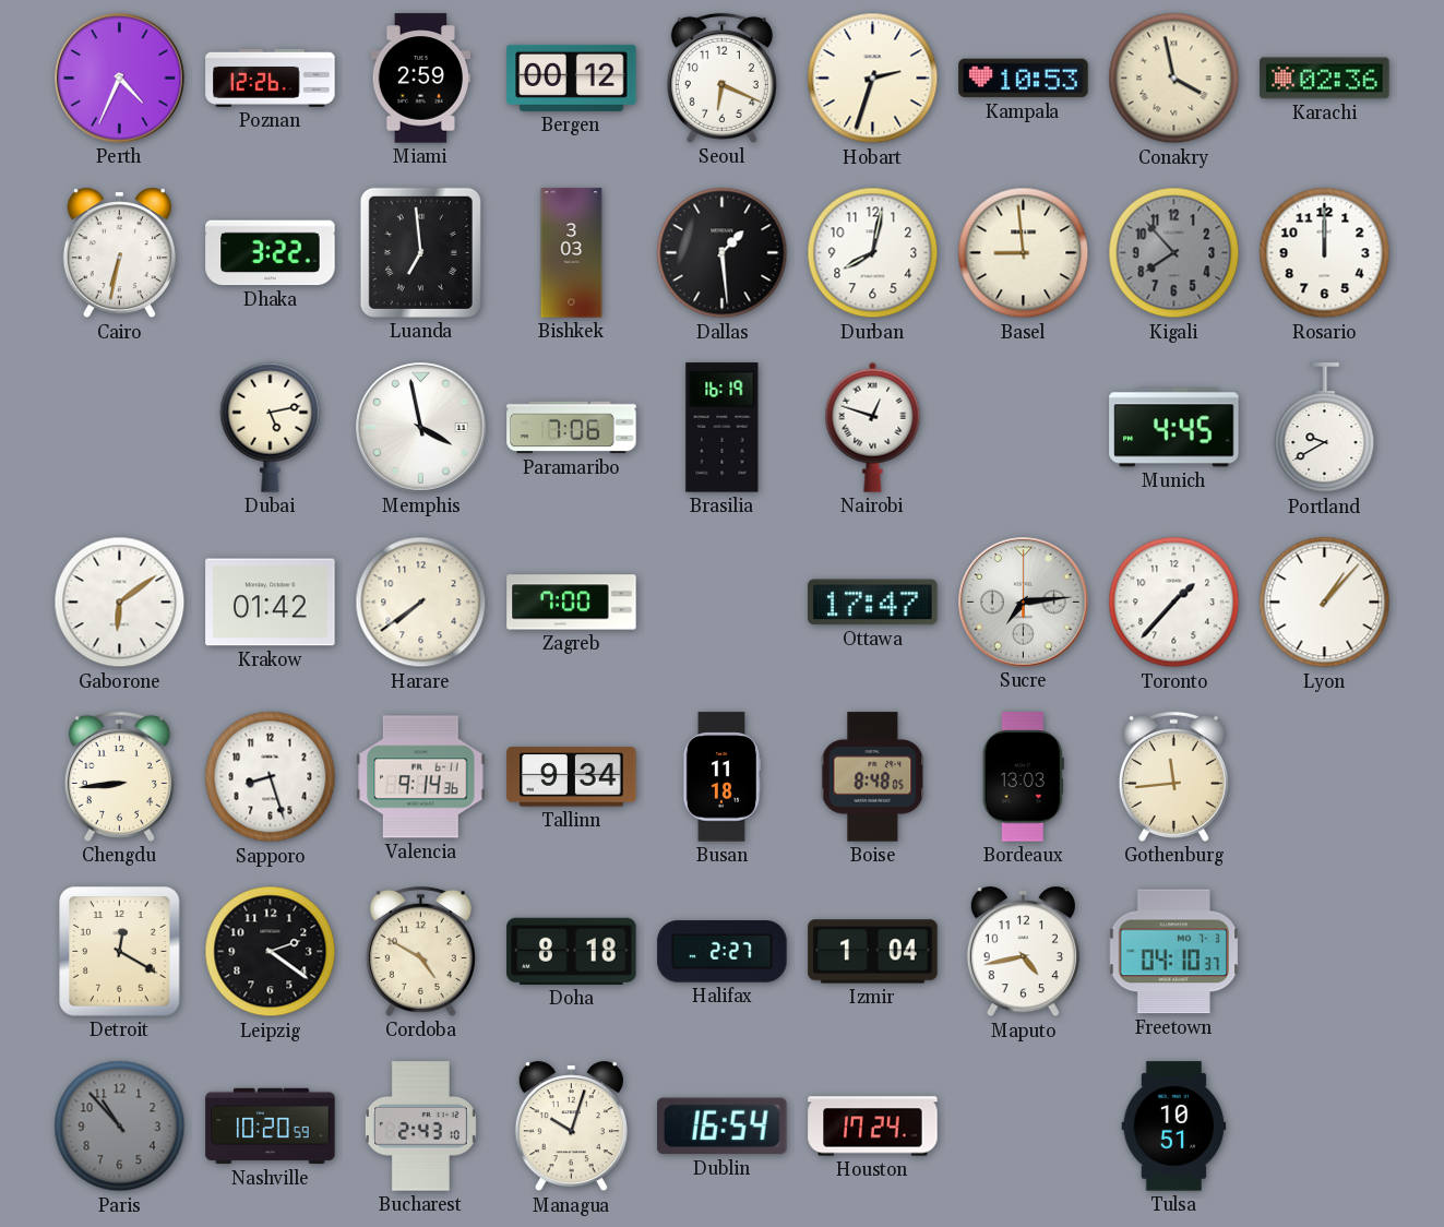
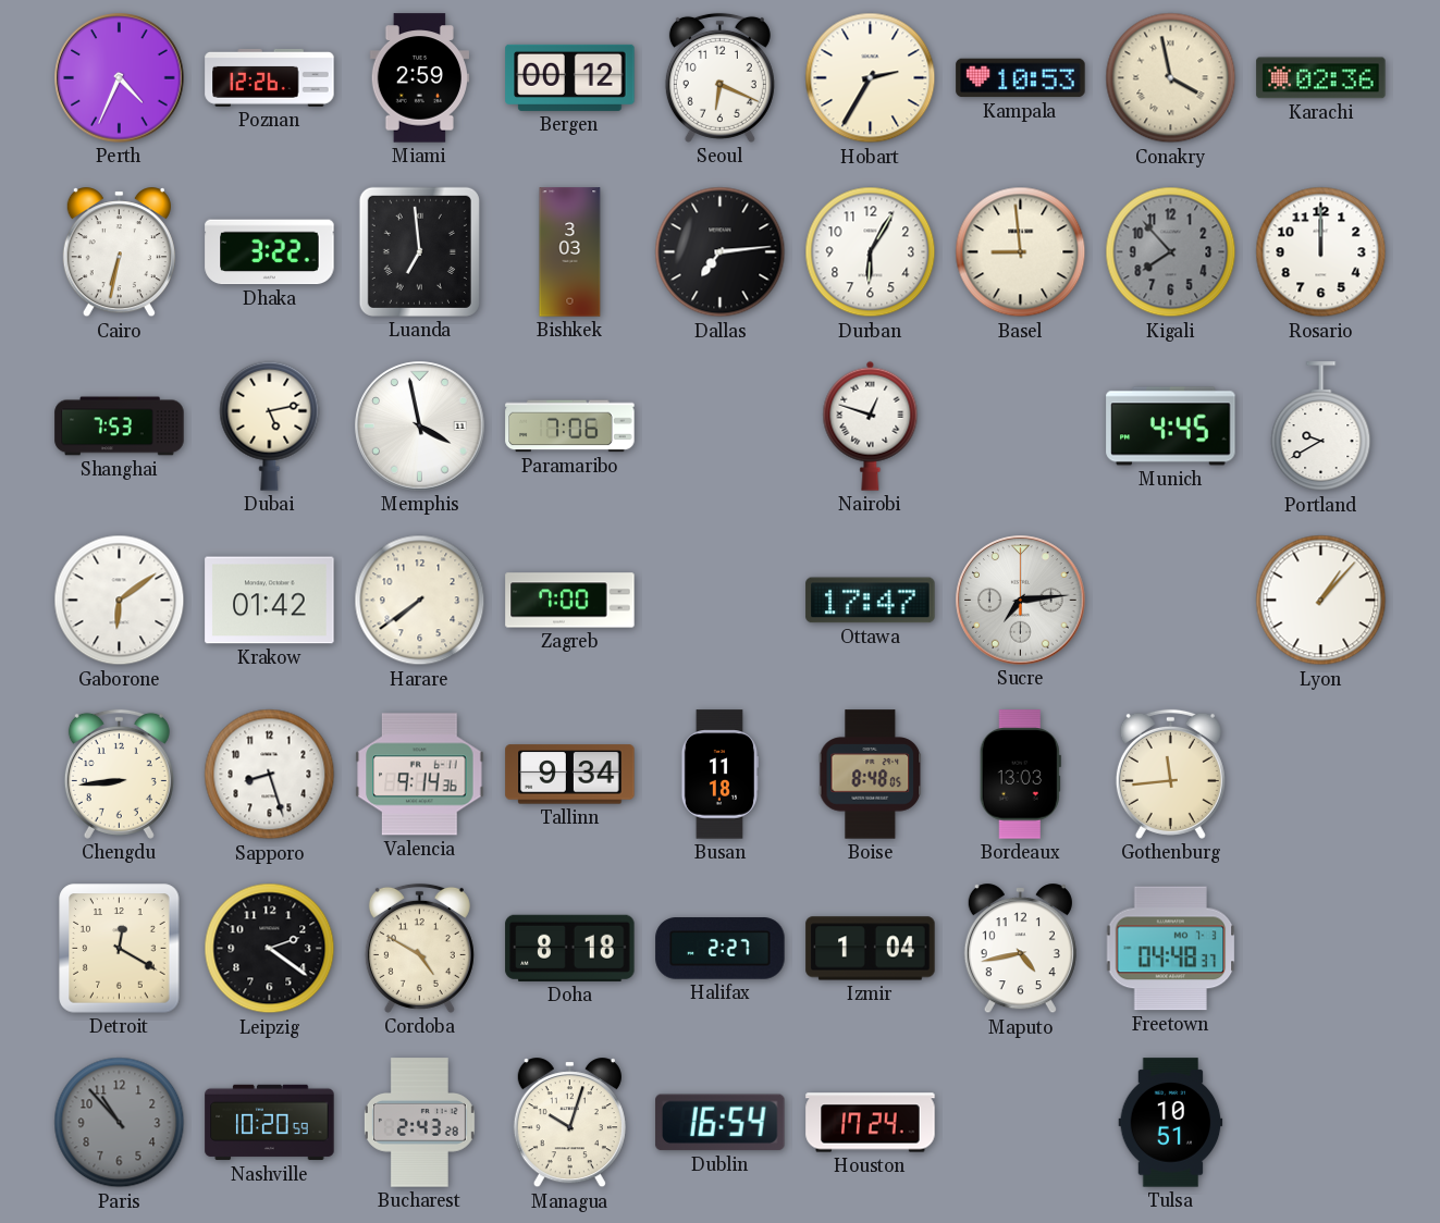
Hobart: 2:33 -> 2:35
Dallas: 1:29 -> 7:14
Durban: 8:02 -> 6:05
Shanghai: none -> 7:53
Brasilia: 16:19 -> none
Toronto: 1:37 -> none
Freetown: 04:10 -> 04:48
Bucharest: 2:43:10 -> 2:43:28
